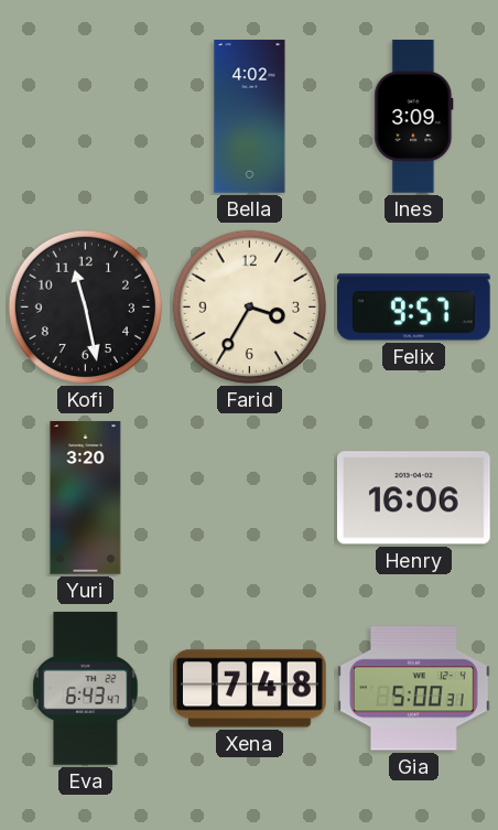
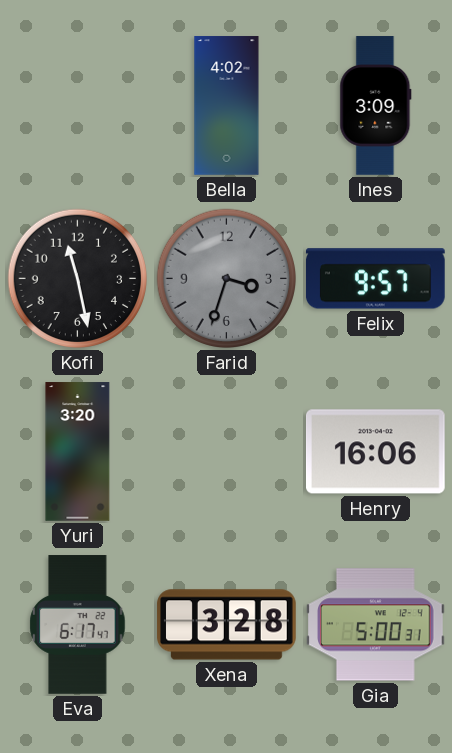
Farid: 3:35 -> 3:33
Farid dial: cream -> grey
Eva: 6:43 -> 6:17
Xena: 7:48 -> 3:28
